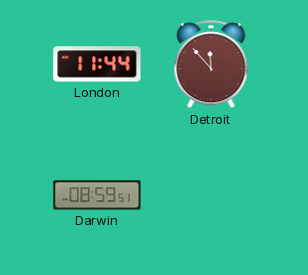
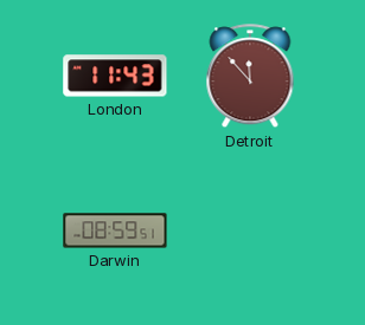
London: 11:44 -> 11:43
